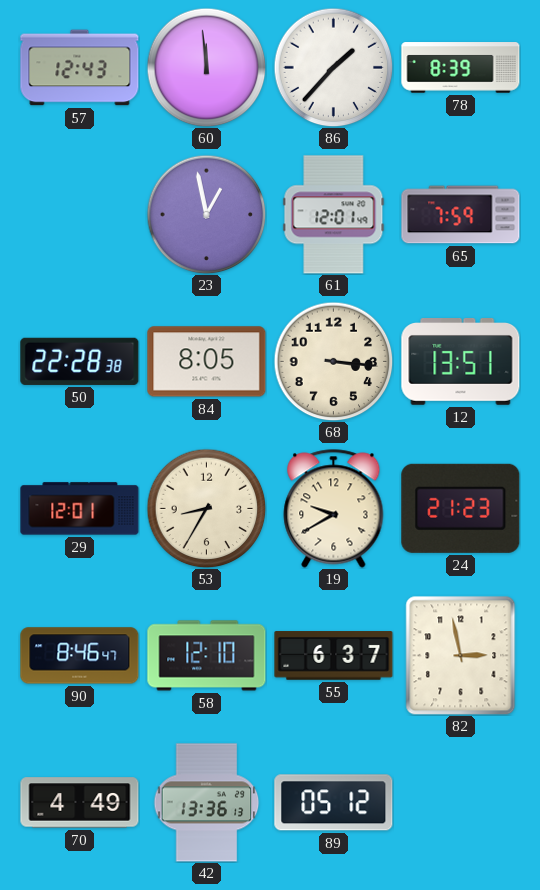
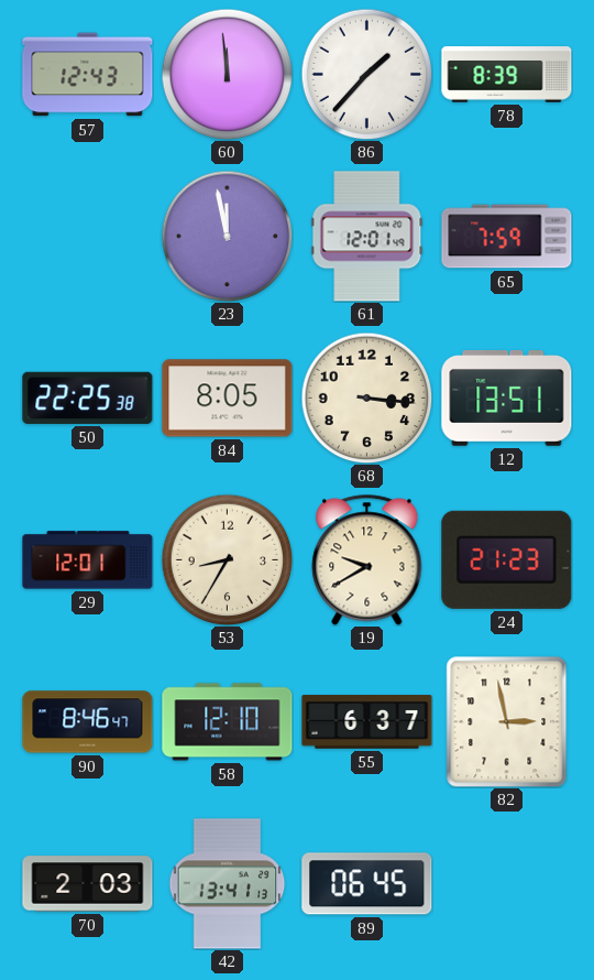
23: 12:58 -> 11:58
50: 22:28 -> 22:25
70: 4:49 -> 2:03
42: 13:36 -> 13:41
89: 05:12 -> 06:45
